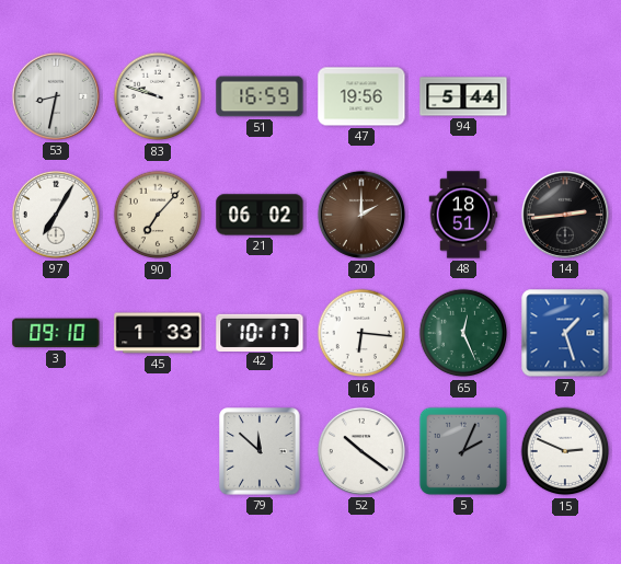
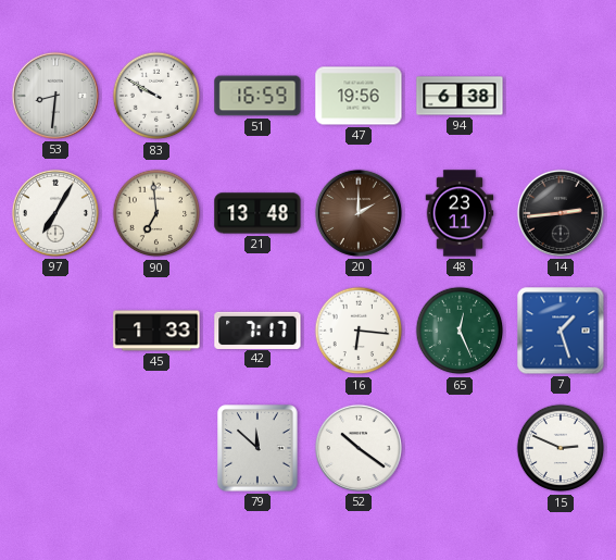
53: 8:32 -> 8:31
83: 9:48 -> 9:50
94: 5:44 -> 6:38
90: 7:07 -> 6:59
21: 06:02 -> 13:48
48: 18:51 -> 23:11
3: 09:10 -> none
42: 10:17 -> 7:17
5: 2:04 -> none
